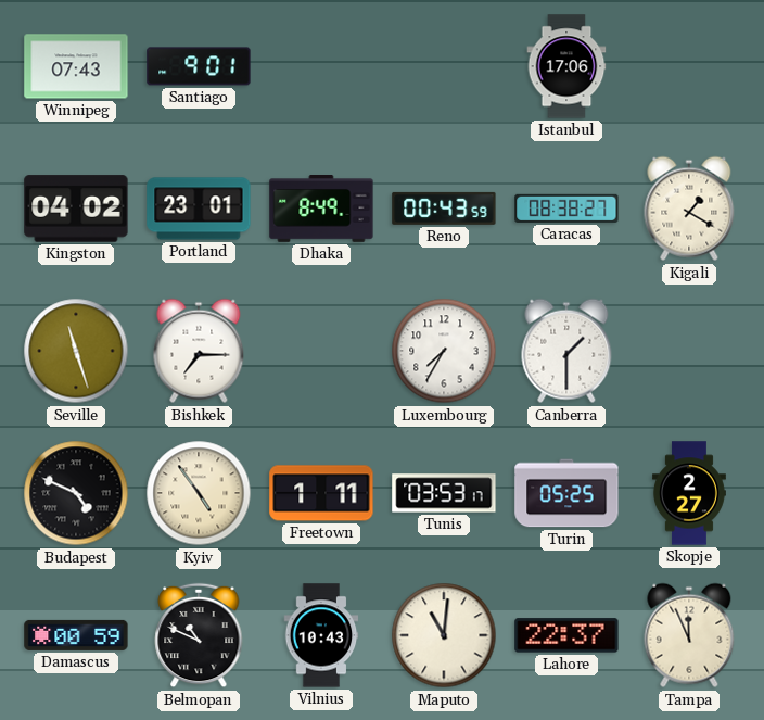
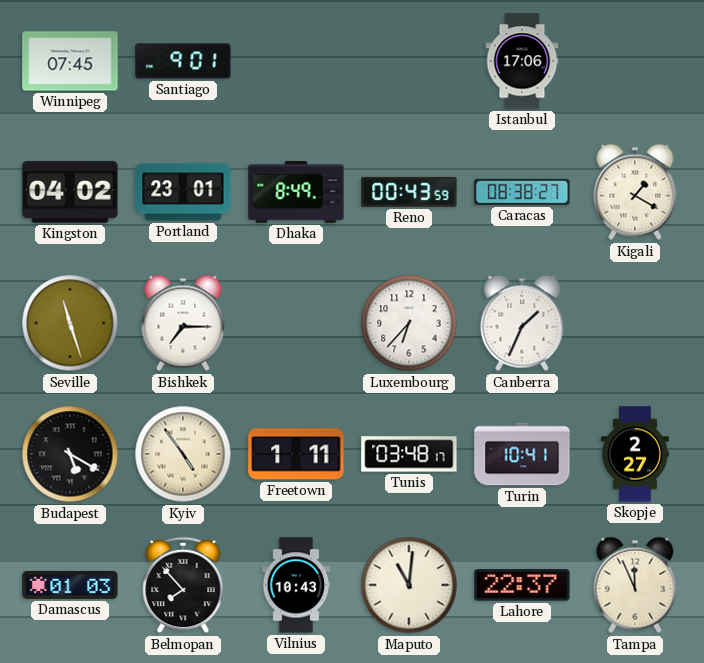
Winnipeg: 07:43 -> 07:45
Luxembourg: 7:35 -> 6:37
Canberra: 1:30 -> 1:34
Budapest: 4:49 -> 5:20
Tunis: 03:53 -> 03:48
Turin: 05:25 -> 10:41
Damascus: 00:59 -> 01:03
Belmopan: 10:49 -> 7:53
